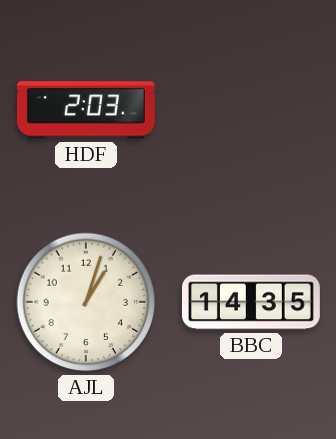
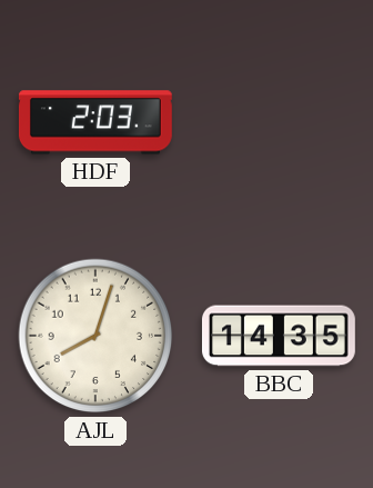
AJL: 1:03 -> 8:03
